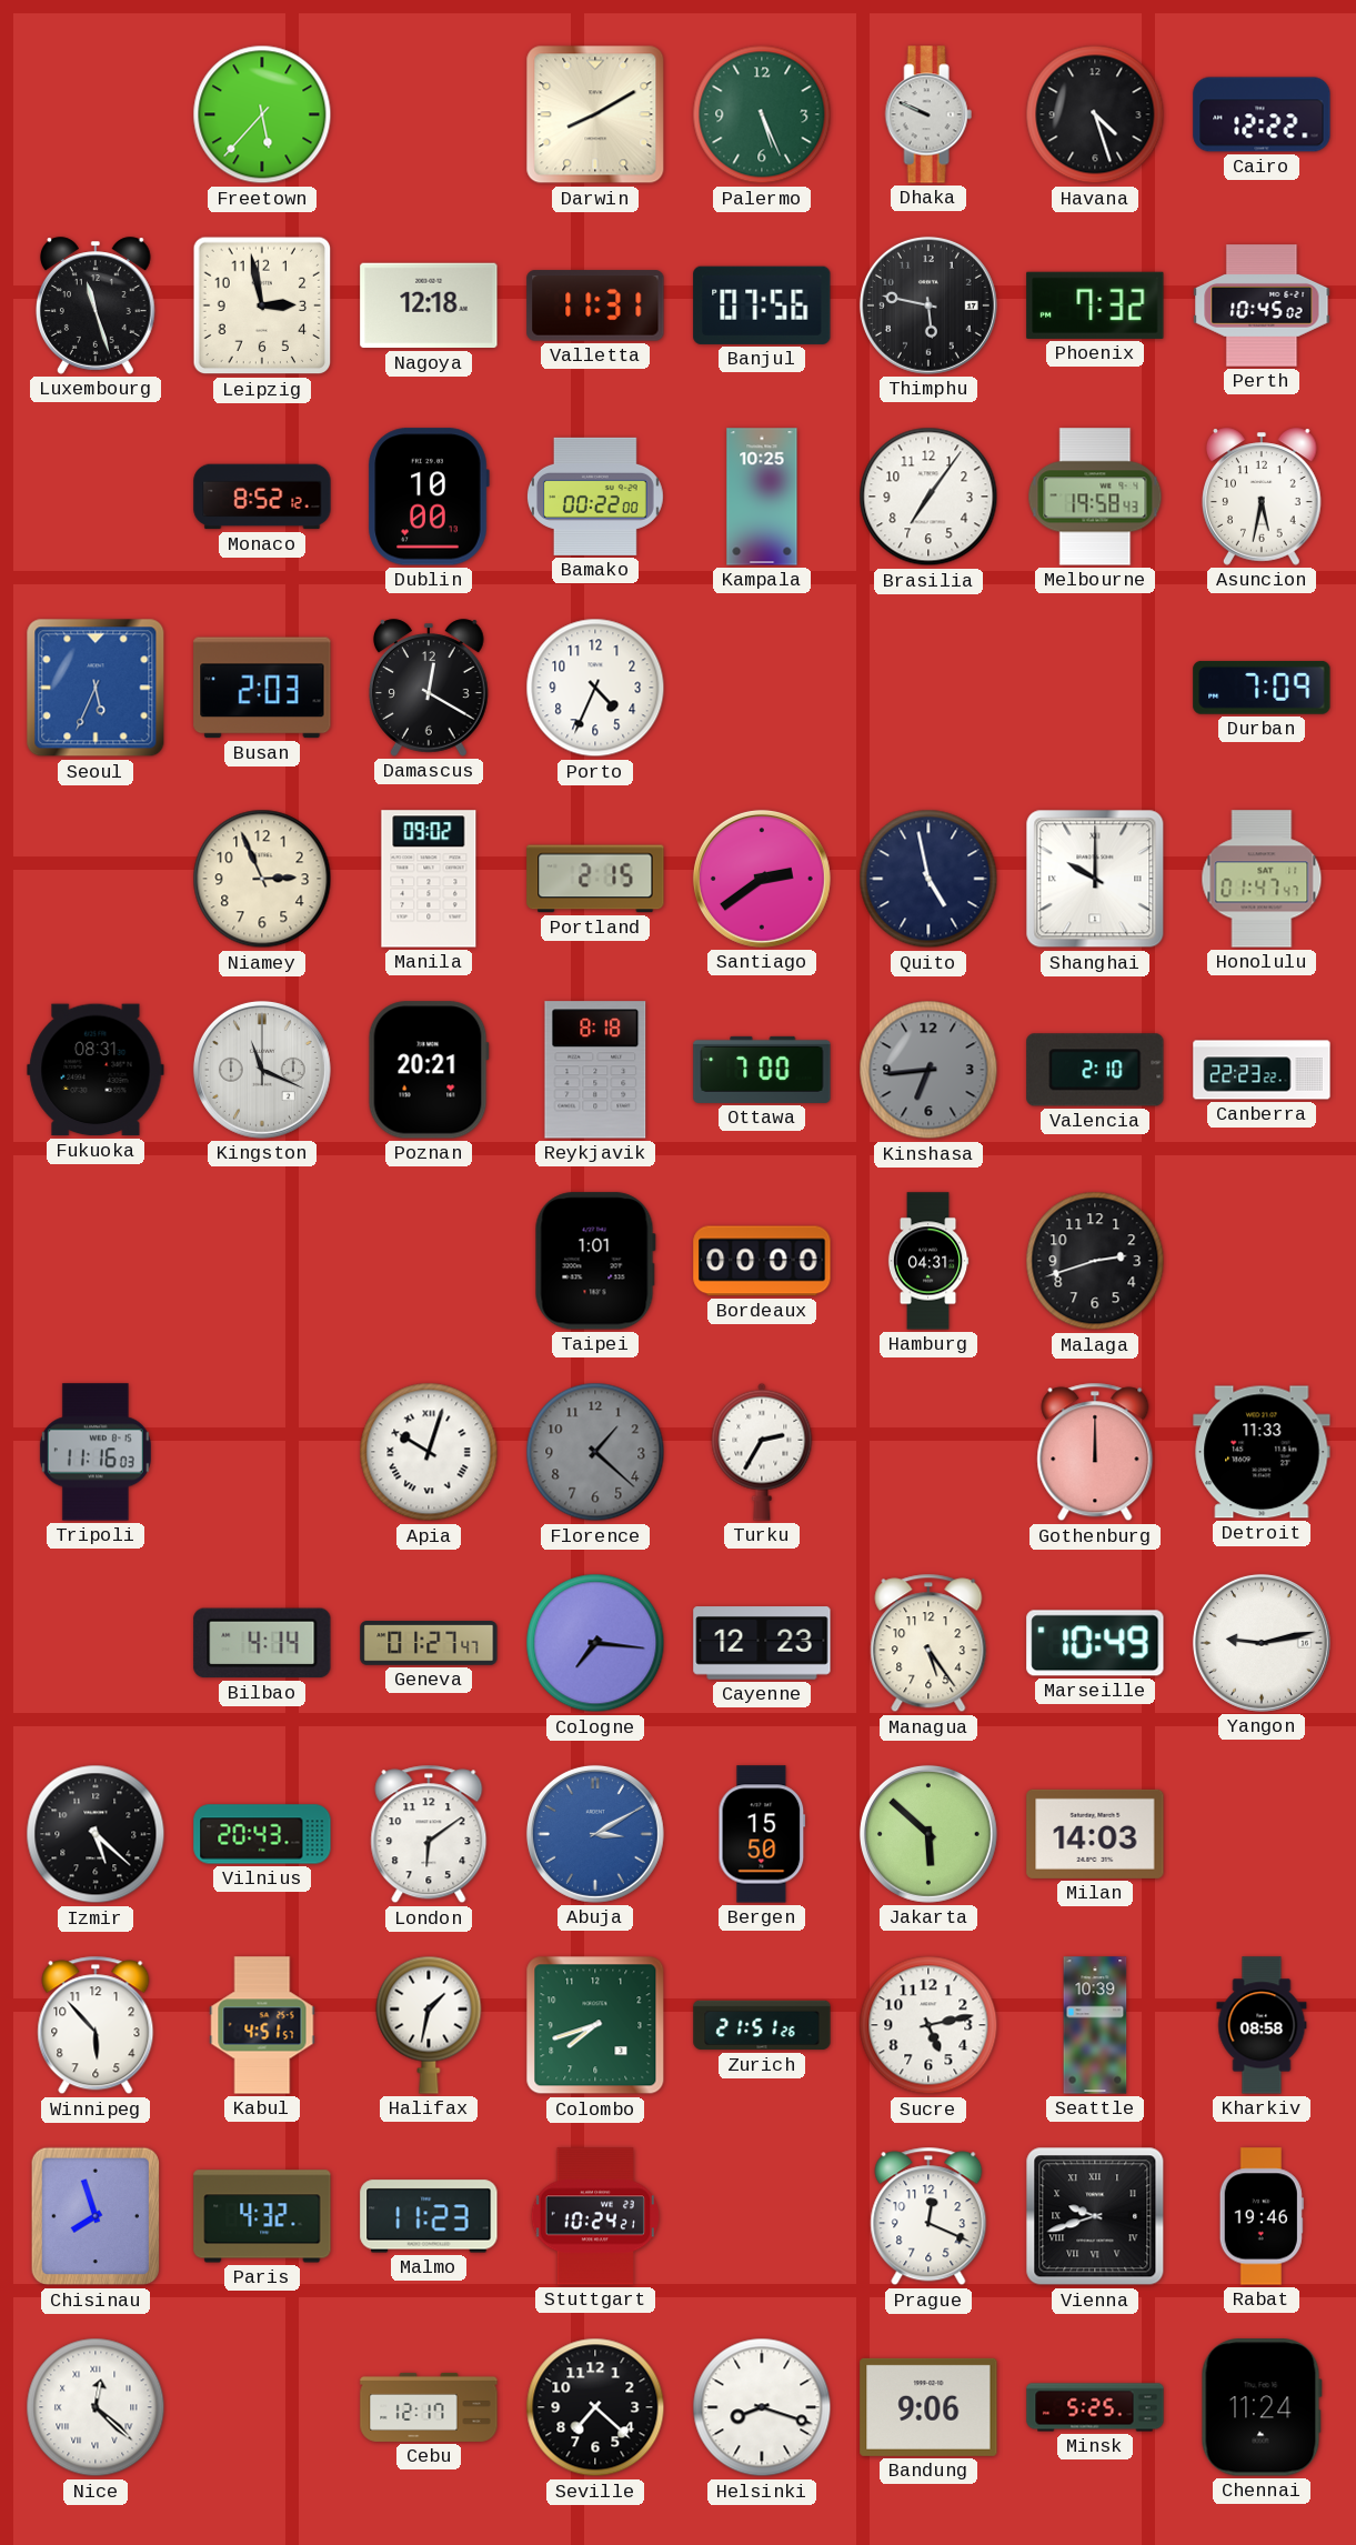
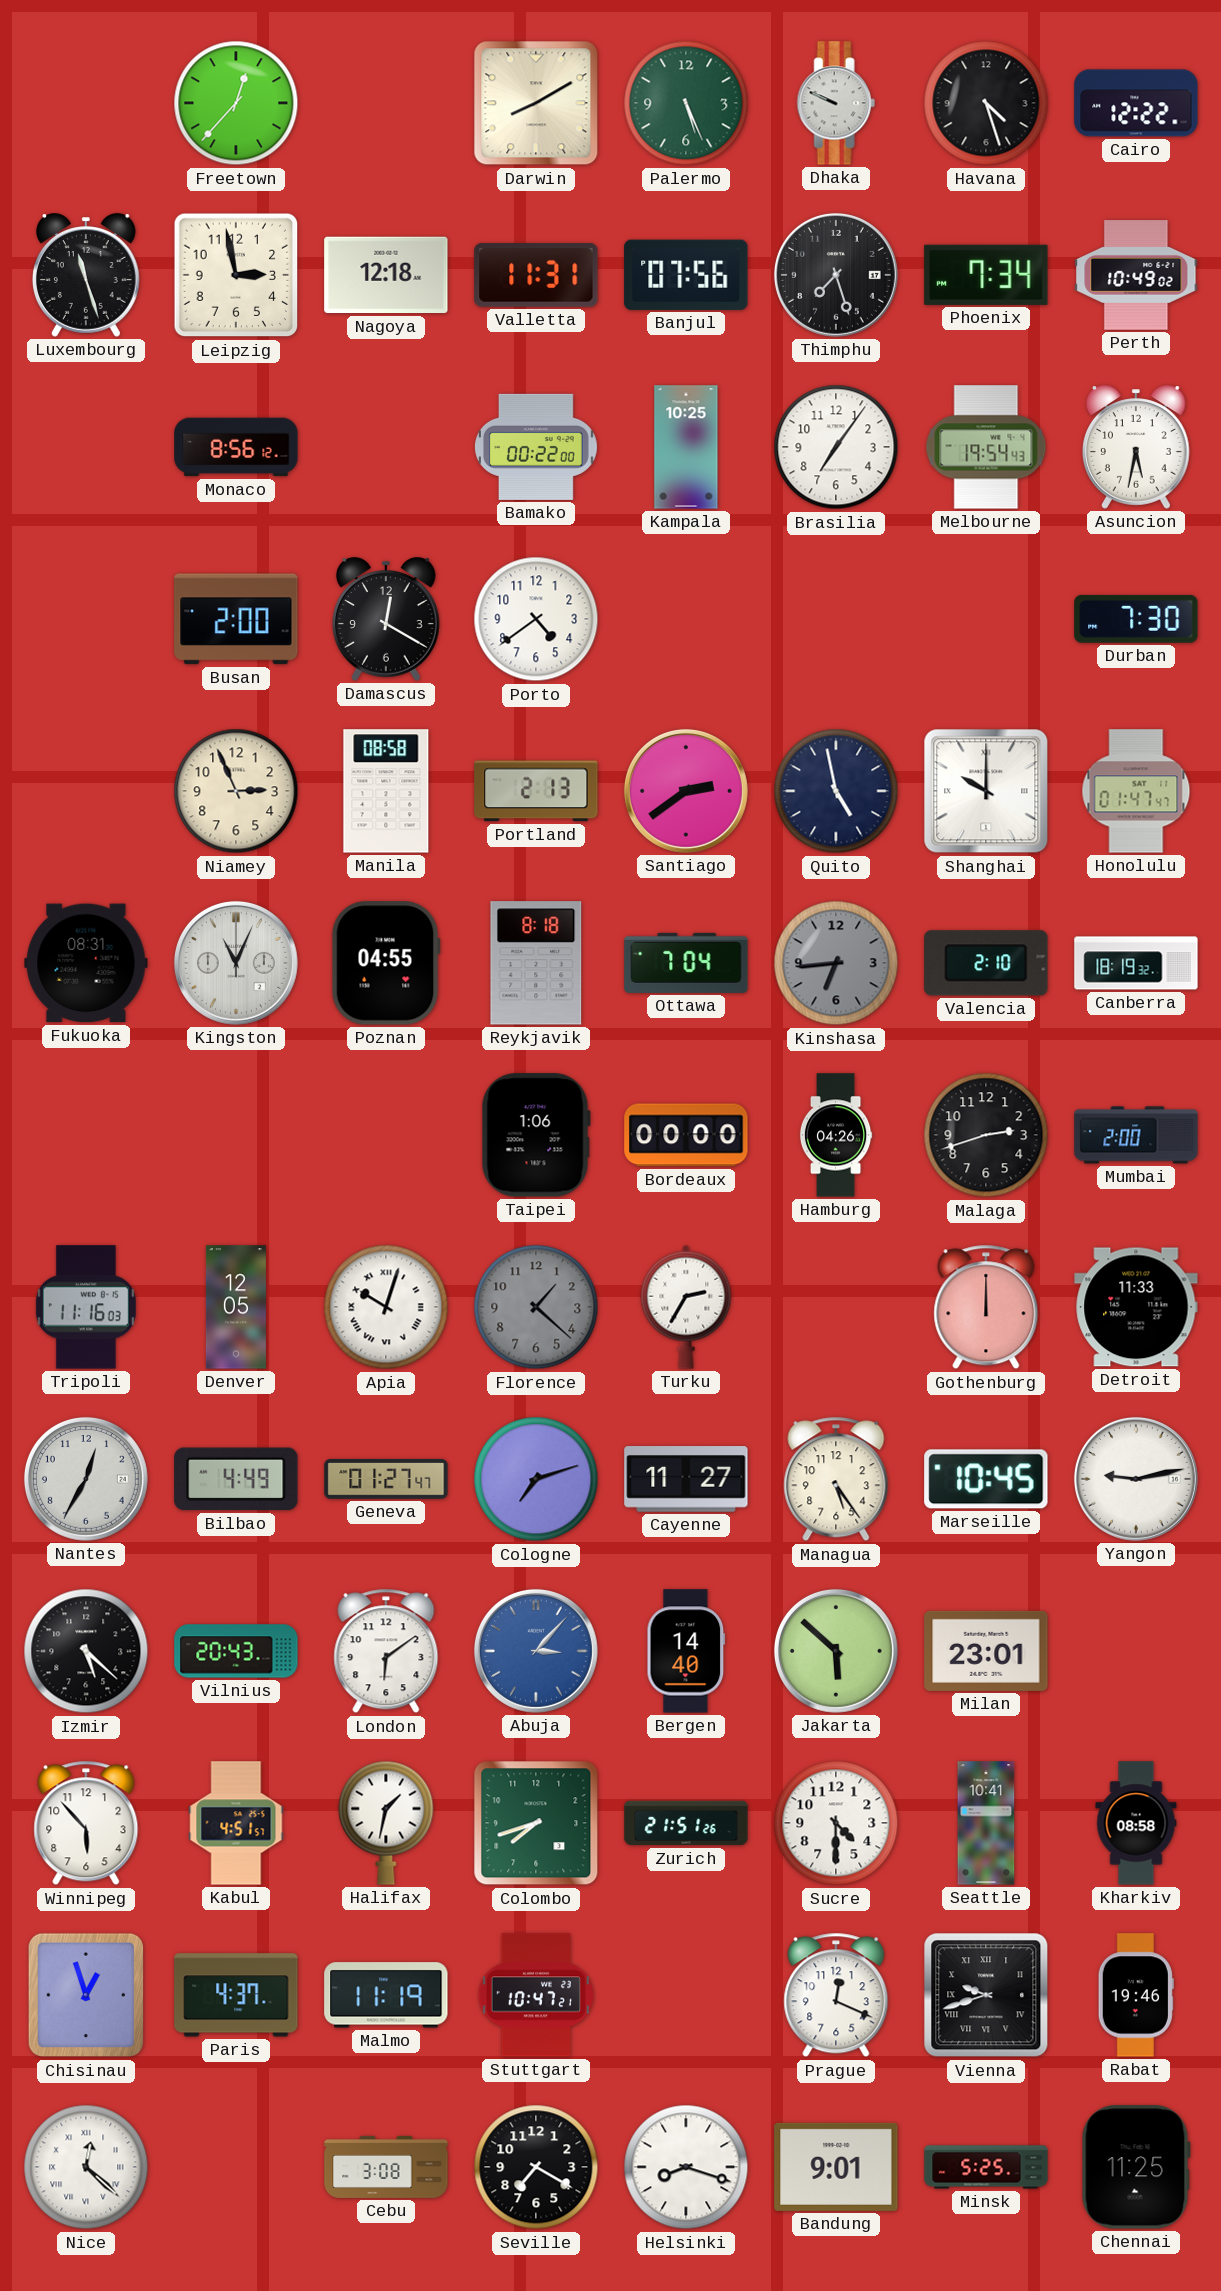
Freetown: 5:37 -> 12:37
Thimphu: 5:47 -> 7:27
Phoenix: 7:32 -> 7:34
Perth: 10:45 -> 10:49
Monaco: 8:52 -> 8:56
Dublin: 10:00 -> none
Melbourne: 19:58 -> 19:54
Seoul: 5:34 -> none
Busan: 2:03 -> 2:00
Porto: 4:34 -> 4:39
Durban: 7:09 -> 7:30
Manila: 09:02 -> 08:58
Portland: 2:15 -> 2:13
Kingston: 11:19 -> 11:04
Poznan: 20:21 -> 04:55
Ottawa: 7:00 -> 7:04
Canberra: 22:23 -> 18:19
Taipei: 1:01 -> 1:06
Hamburg: 04:31 -> 04:26
Mumbai: none -> 2:00
Denver: none -> 12:05
Nantes: none -> 12:35
Bilbao: 4:14 -> 4:49
Cologne: 7:16 -> 7:12
Cayenne: 12:23 -> 11:27
Marseille: 10:49 -> 10:45
Abuja: 3:10 -> 3:07
Bergen: 15:50 -> 14:40
Milan: 14:03 -> 23:01
Sucre: 5:13 -> 4:30
Seattle: 10:39 -> 10:41
Chisinau: 7:57 -> 12:57
Paris: 4:32 -> 4:37
Malmo: 11:23 -> 11:19
Stuttgart: 10:24 -> 10:47
Cebu: 12:17 -> 3:08
Seville: 7:22 -> 7:20
Bandung: 9:06 -> 9:01
Chennai: 11:24 -> 11:25
